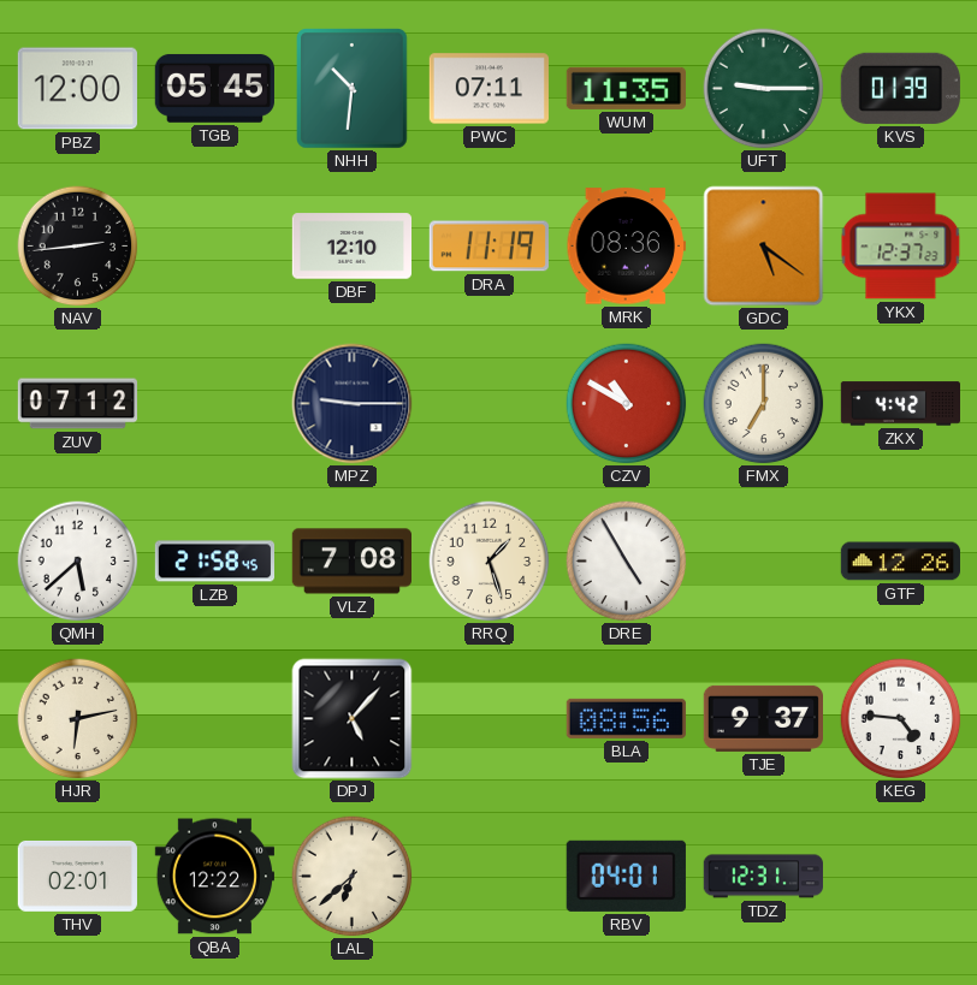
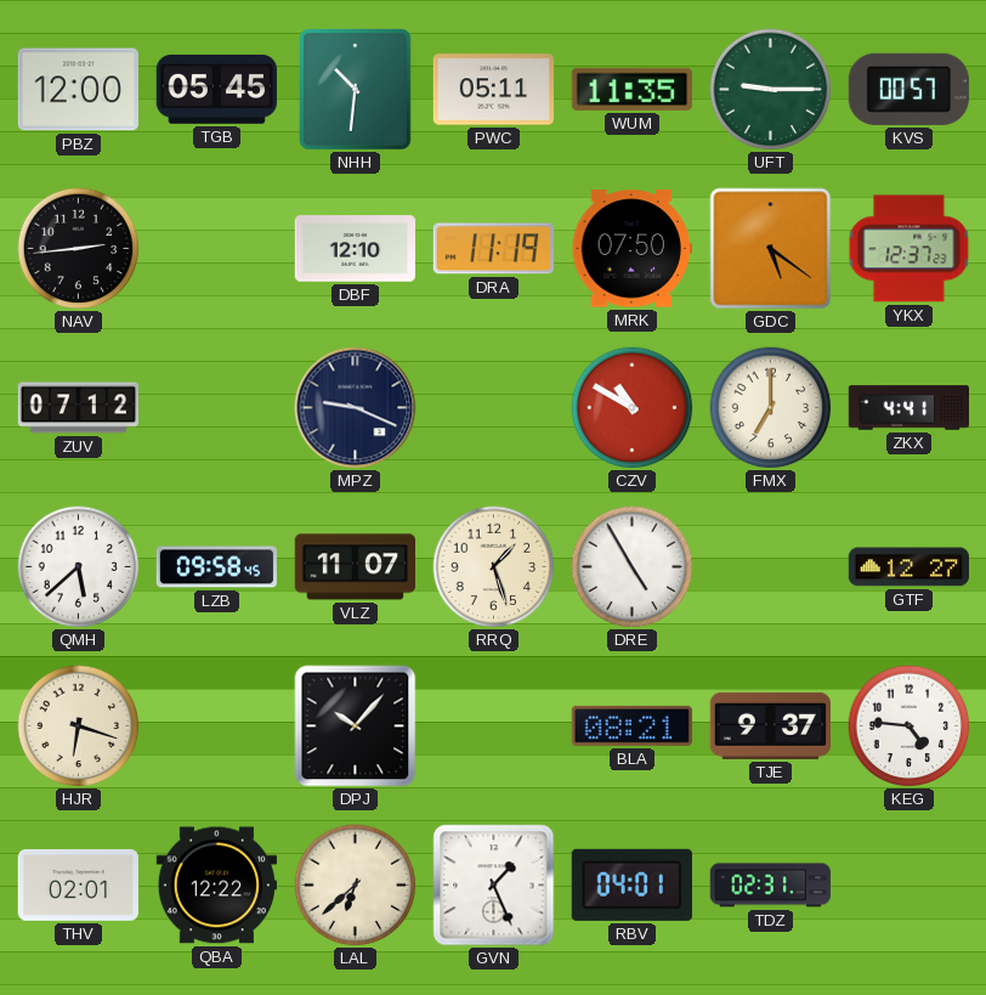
PWC: 07:11 -> 05:11
KVS: 01:39 -> 00:57
MRK: 08:36 -> 07:50
MPZ: 9:15 -> 9:19
ZKX: 4:42 -> 4:41
LZB: 21:58 -> 09:58
VLZ: 7:08 -> 11:07
GTF: 12:26 -> 12:27
HJR: 6:13 -> 6:18
DPJ: 5:07 -> 10:07
BLA: 08:56 -> 08:21
GVN: none -> 1:26
TDZ: 12:31 -> 02:31
